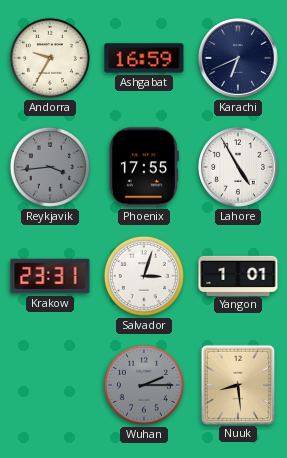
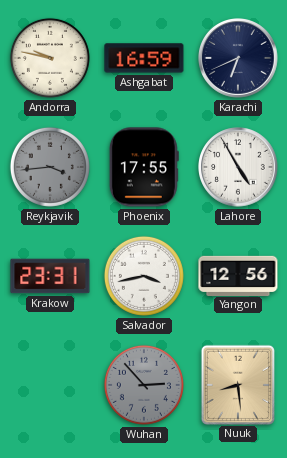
Andorra: 9:35 -> 9:47
Salvador: 3:03 -> 3:43
Yangon: 1:01 -> 12:56
Wuhan: 2:15 -> 2:53
